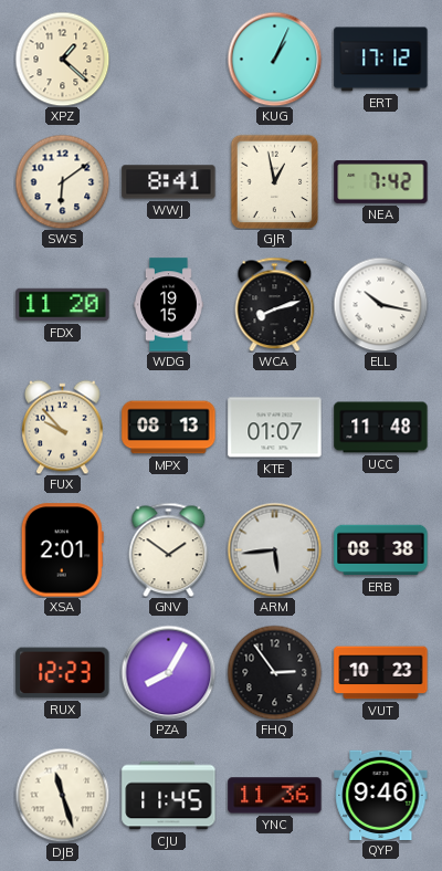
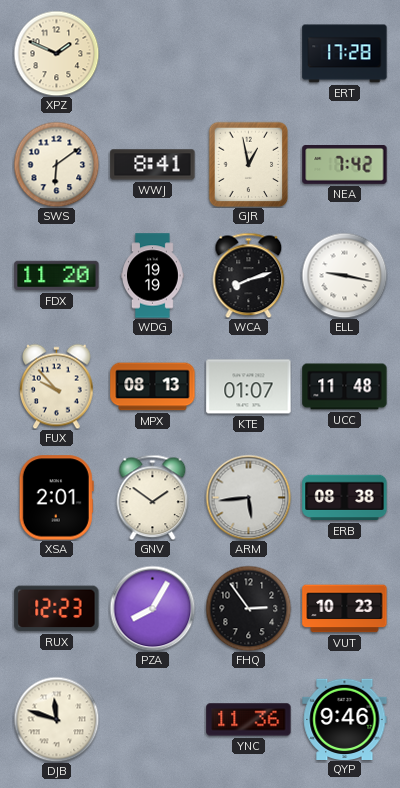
XPZ: 1:22 -> 1:49
KUG: 1:04 -> none
ERT: 17:12 -> 17:28
WDG: 19:15 -> 19:19
ELL: 10:17 -> 9:17
DJB: 11:27 -> 11:48
CJU: 11:45 -> none
